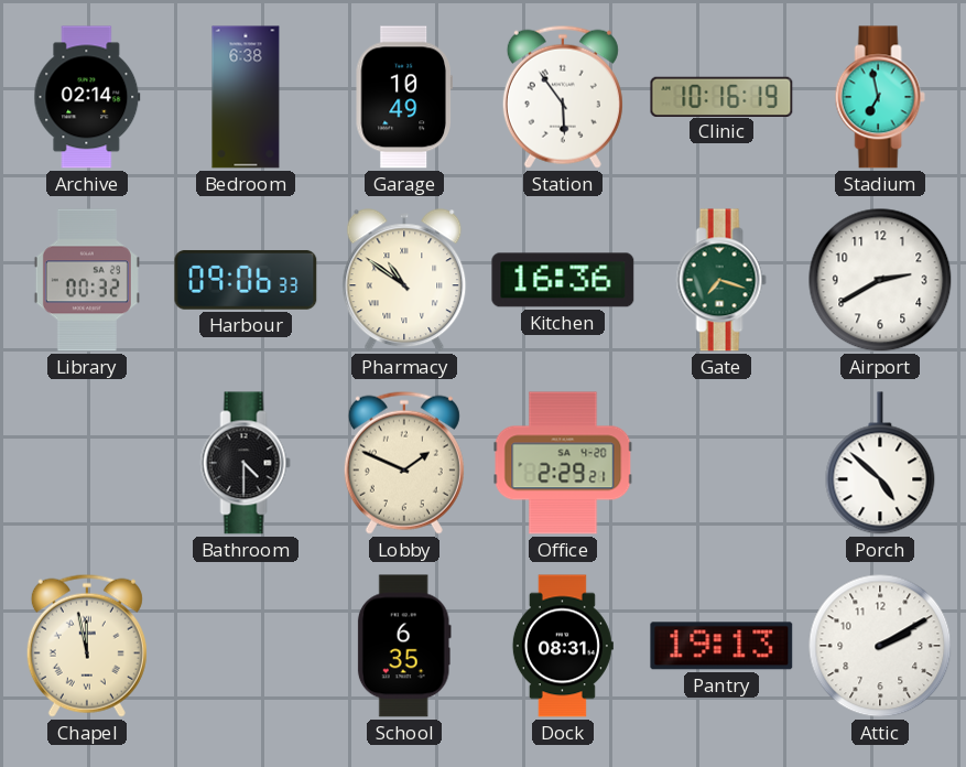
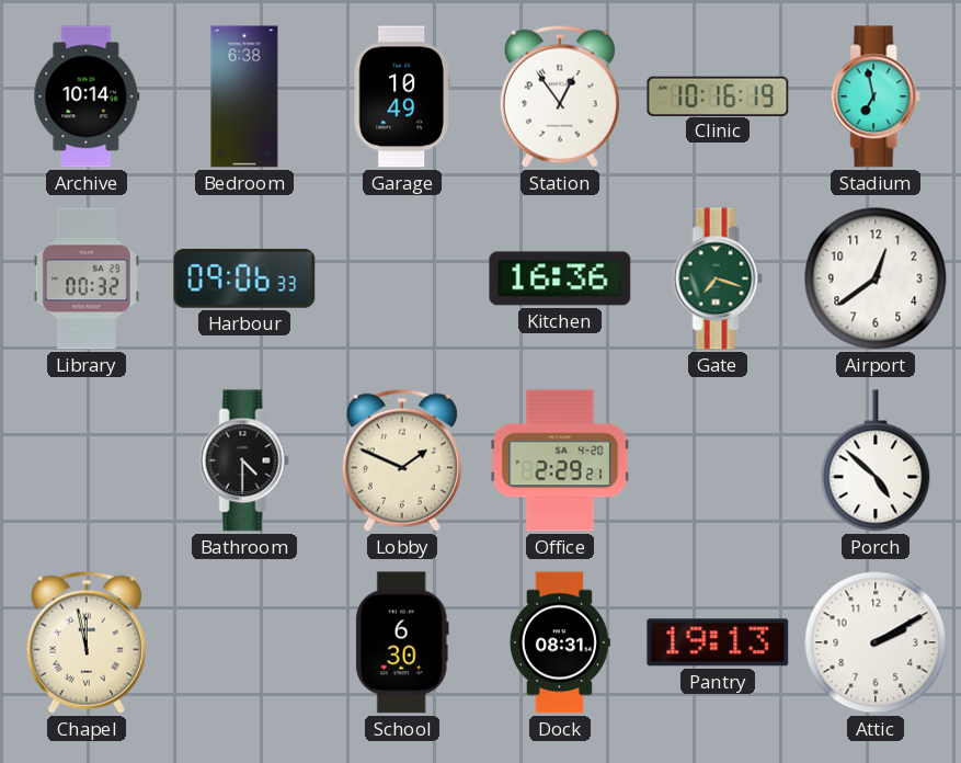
Archive: 02:14 -> 10:14
Station: 5:54 -> 12:54
Pharmacy: 10:51 -> none
Airport: 2:40 -> 12:39
School: 6:35 -> 6:30
